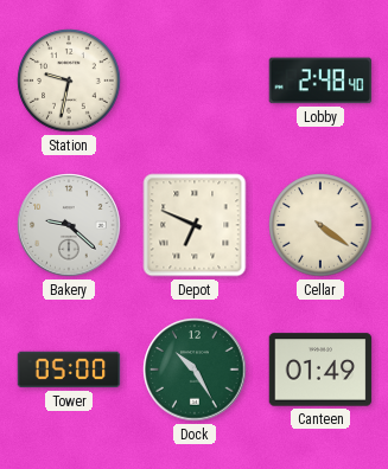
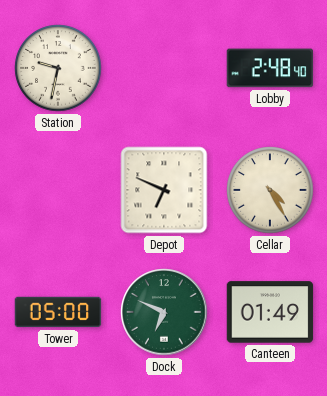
Bakery: 9:22 -> none
Cellar: 4:21 -> 4:25
Dock: 10:25 -> 6:49
